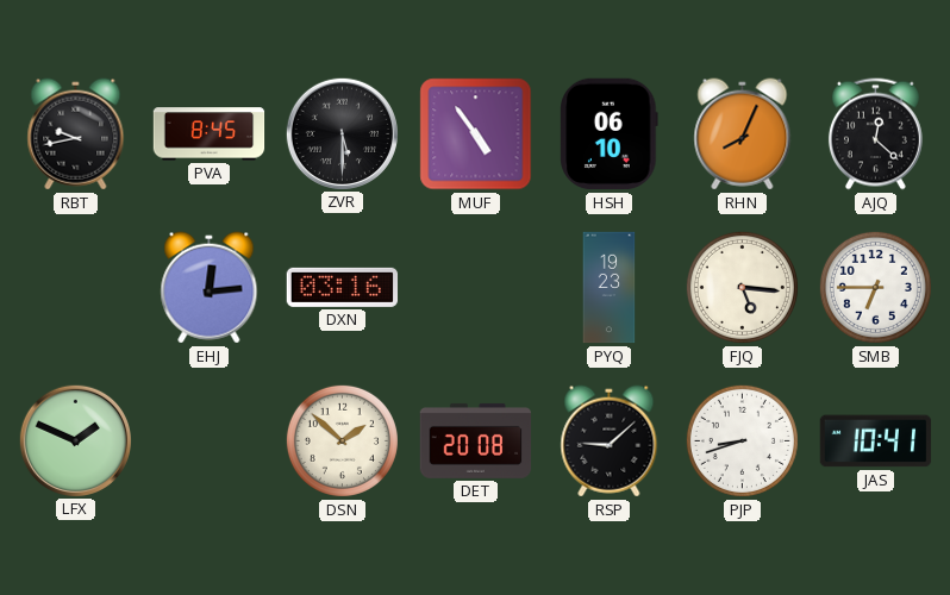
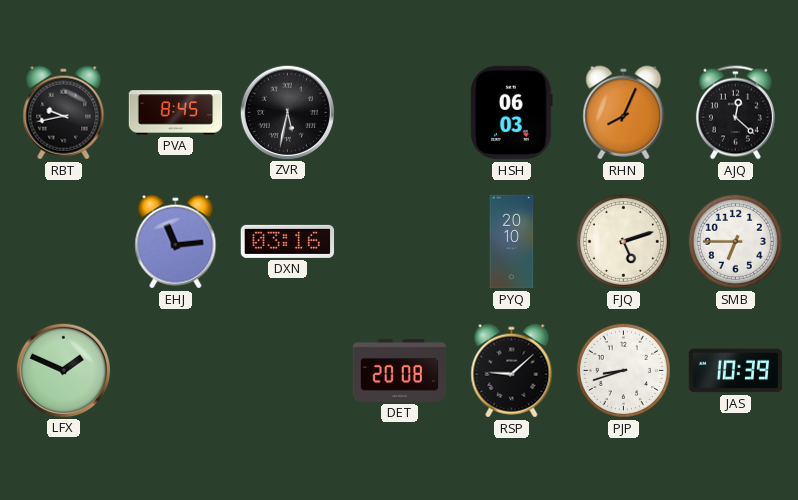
ZVR: 5:30 -> 5:32
MUF: 4:54 -> none
HSH: 06:10 -> 06:03
EHJ: 12:14 -> 11:14
PYQ: 19:23 -> 20:10
FJQ: 5:16 -> 5:12
DSN: 1:52 -> none
JAS: 10:41 -> 10:39
